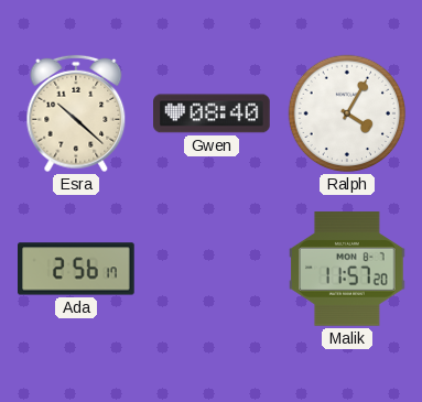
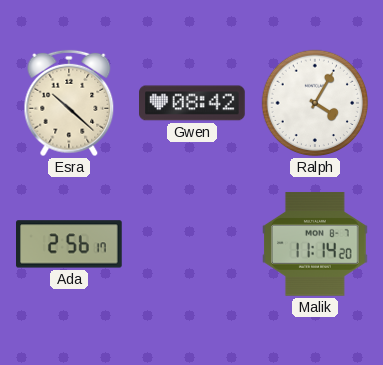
Gwen: 08:40 -> 08:42
Malik: 11:57 -> 11:14
